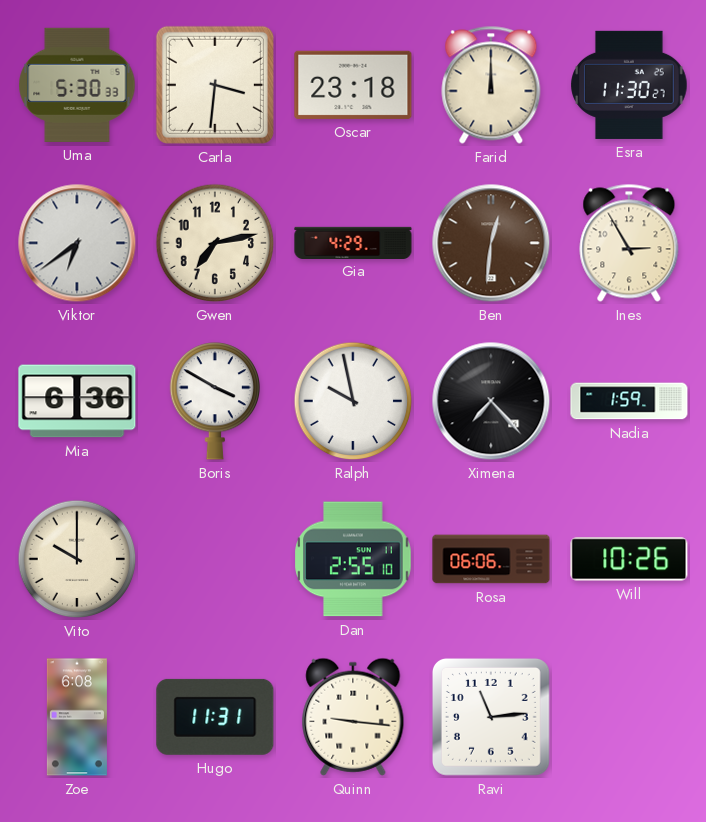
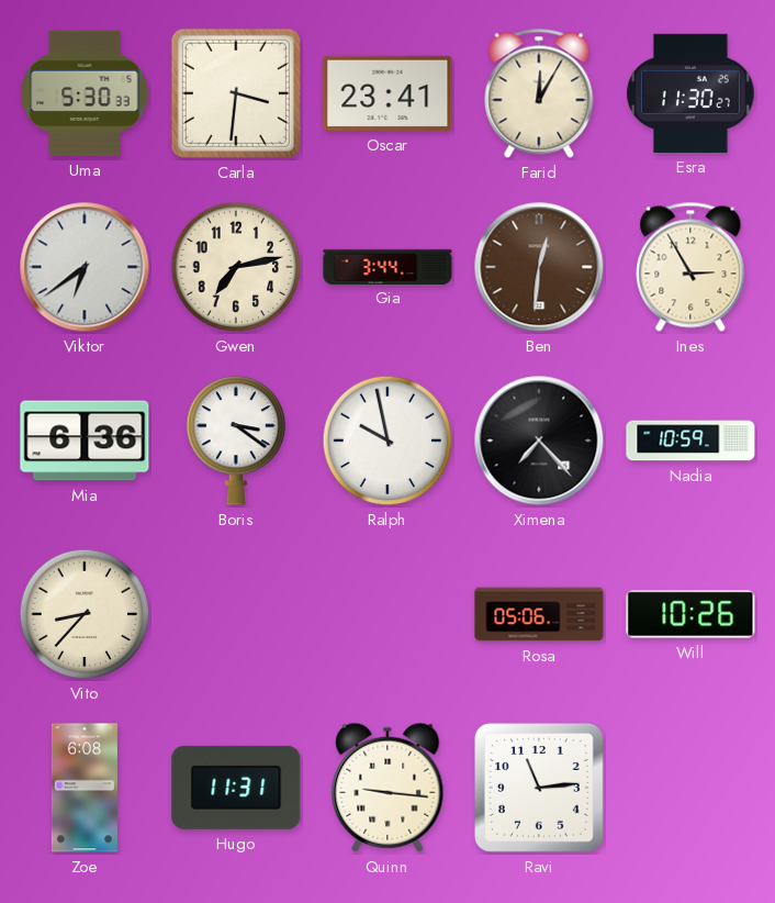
Oscar: 23:18 -> 23:41
Farid: 12:00 -> 12:05
Gia: 4:29 -> 3:44
Boris: 3:50 -> 3:21
Nadia: 1:59 -> 10:59
Vito: 10:00 -> 8:37
Dan: 2:55 -> none
Rosa: 06:06 -> 05:06
